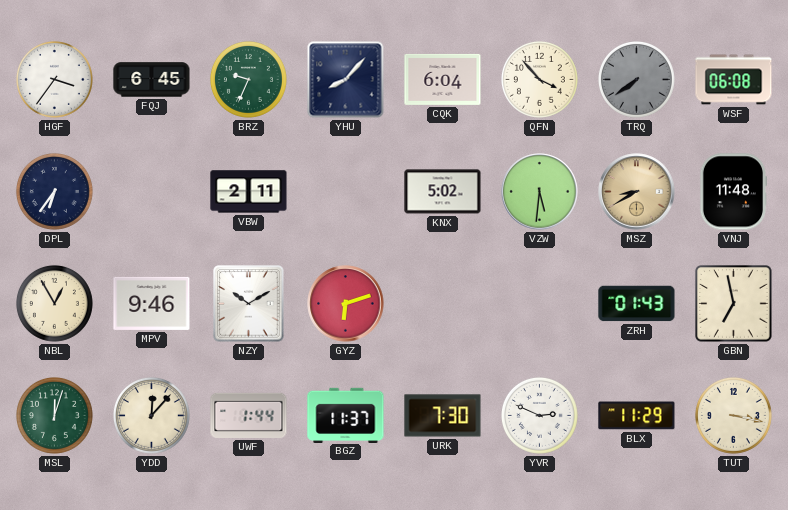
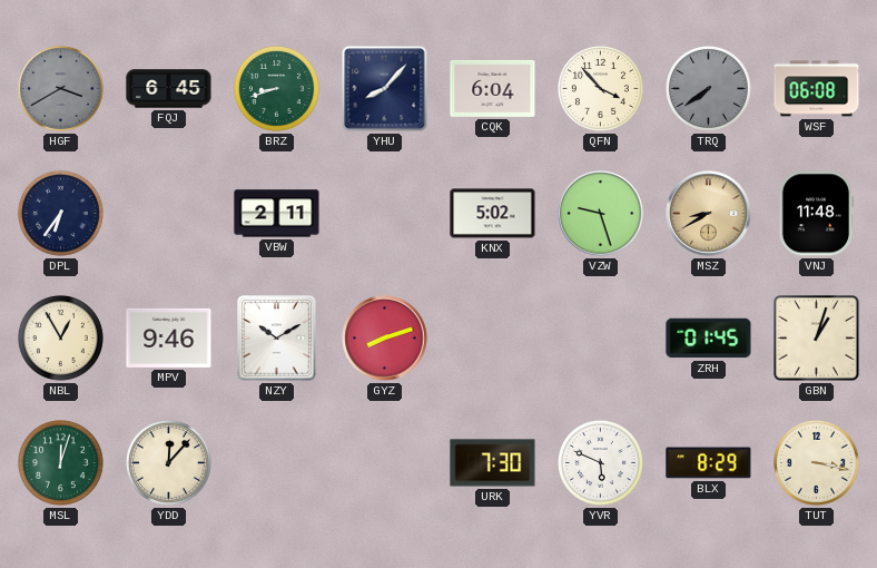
HGF: 3:36 -> 3:40
HGF dial: white -> grey
BRZ: 9:34 -> 8:42
VZW: 5:31 -> 9:27
GYZ: 6:12 -> 8:12
ZRH: 01:43 -> 01:45
GBN: 6:58 -> 1:03
UWF: 1:44 -> none
BGZ: 11:37 -> none
YVR: 2:49 -> 5:49
BLX: 11:29 -> 8:29
